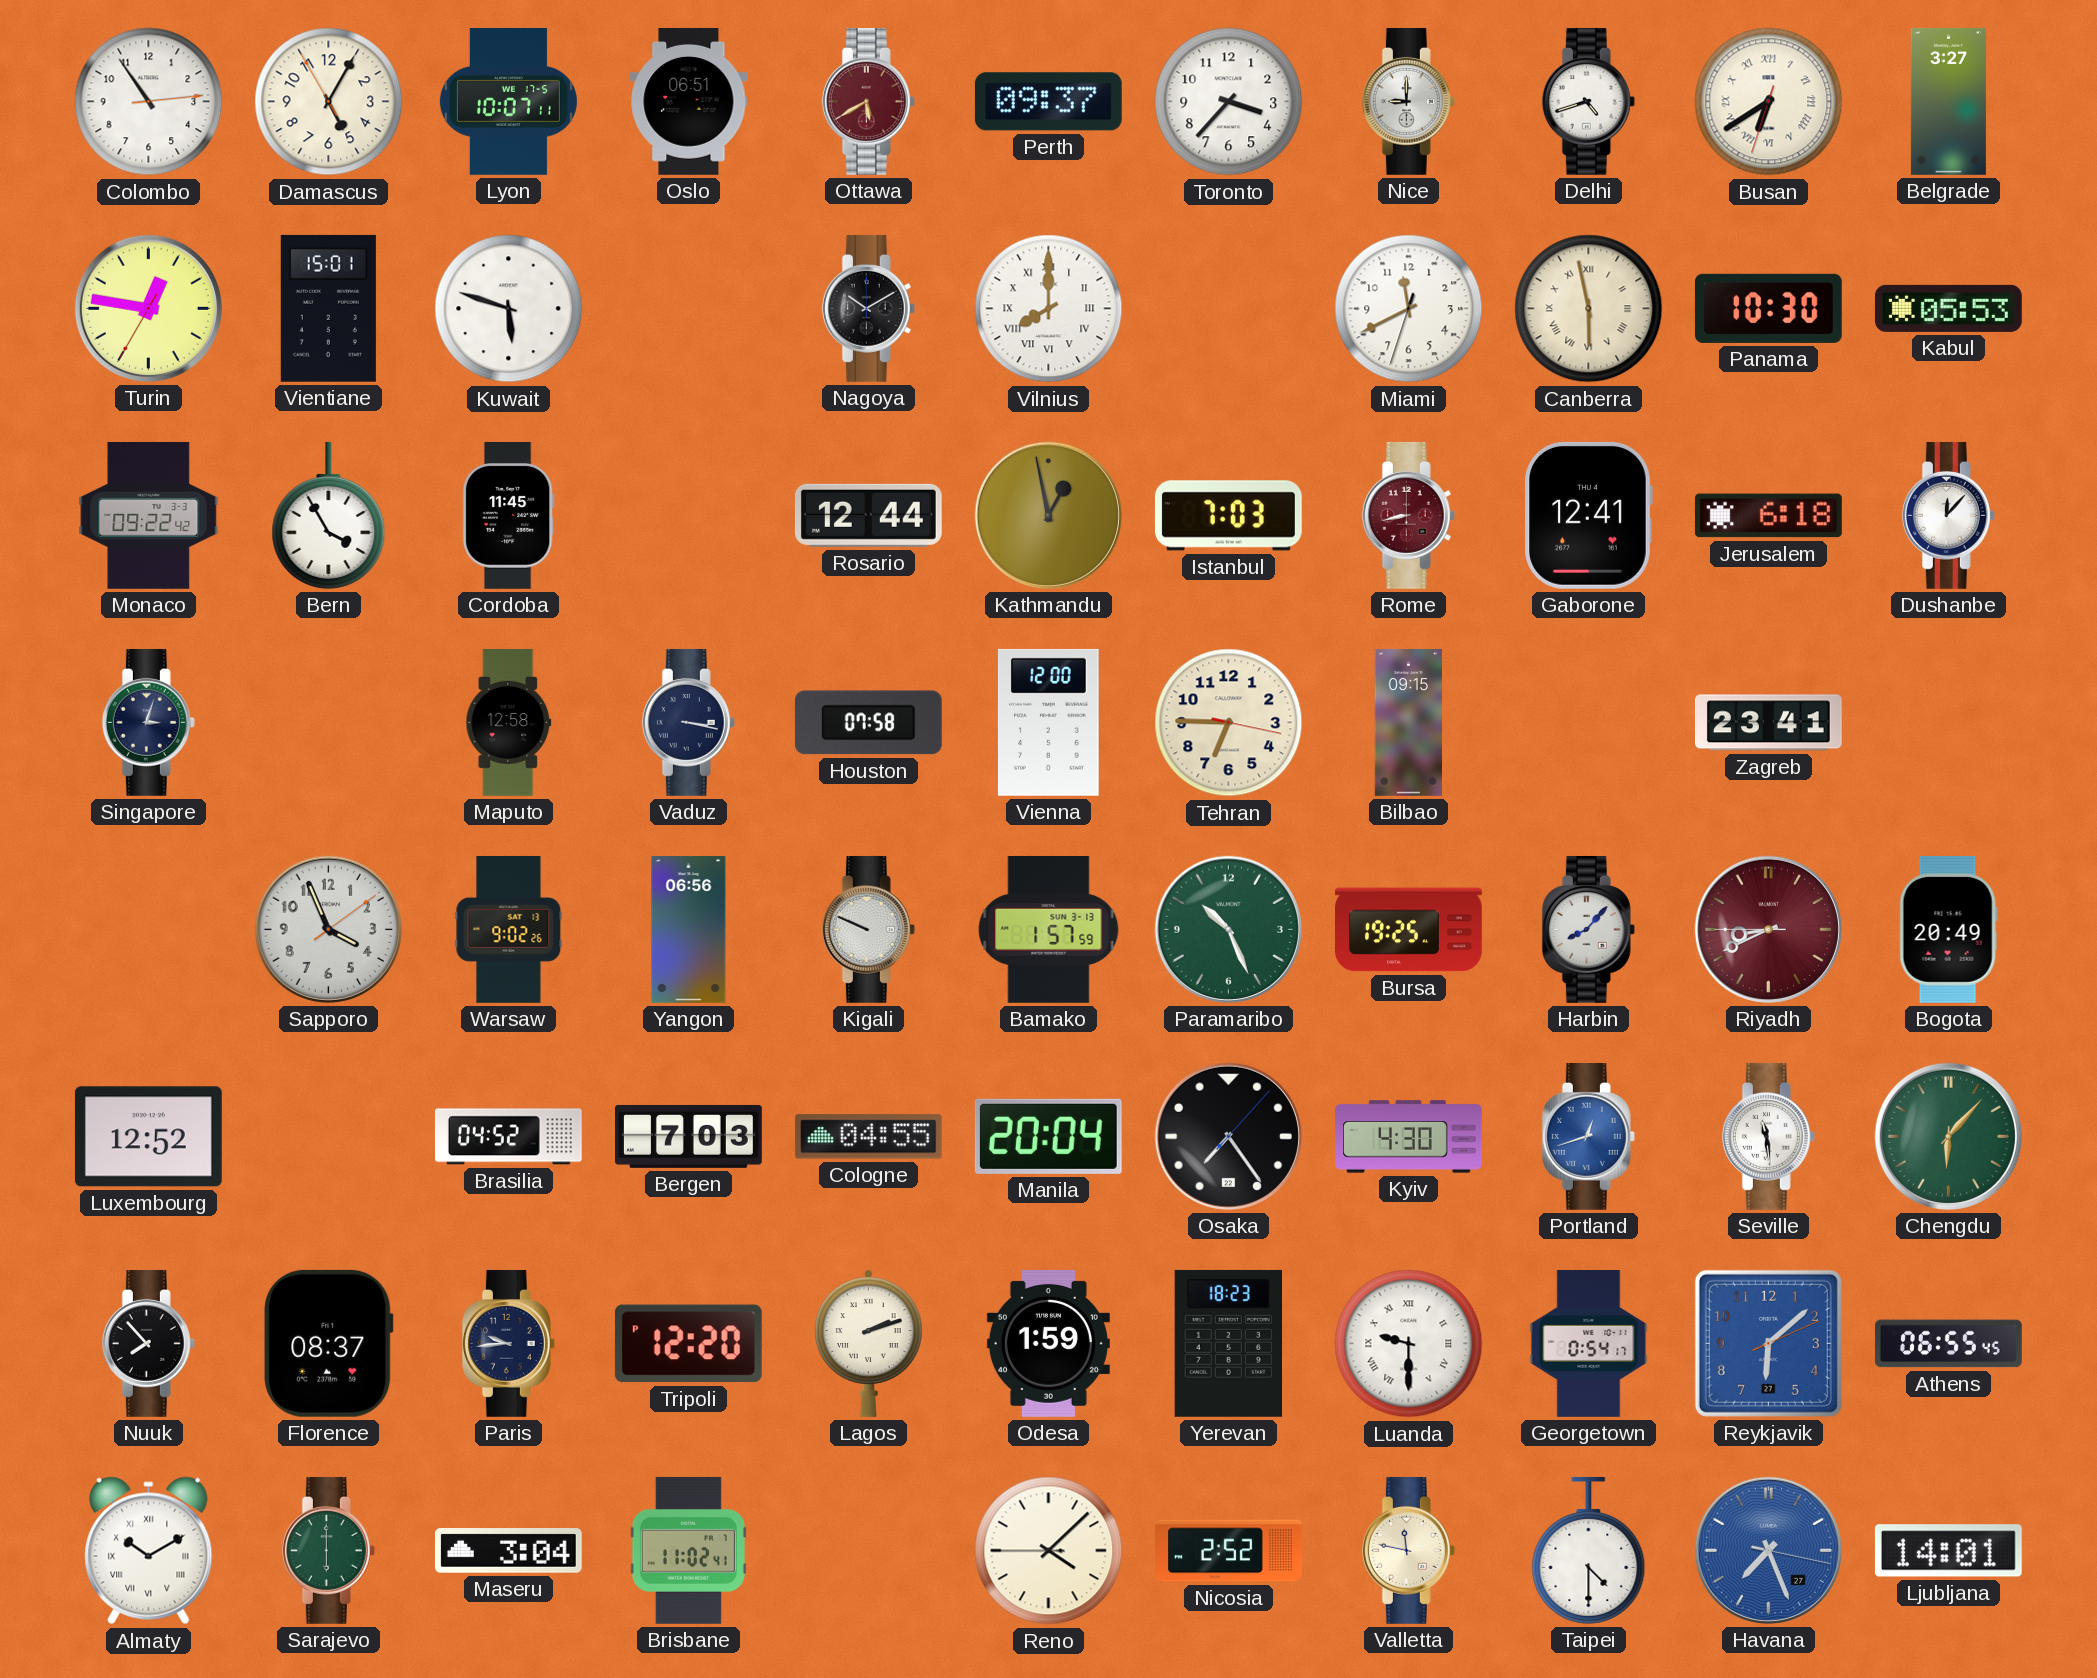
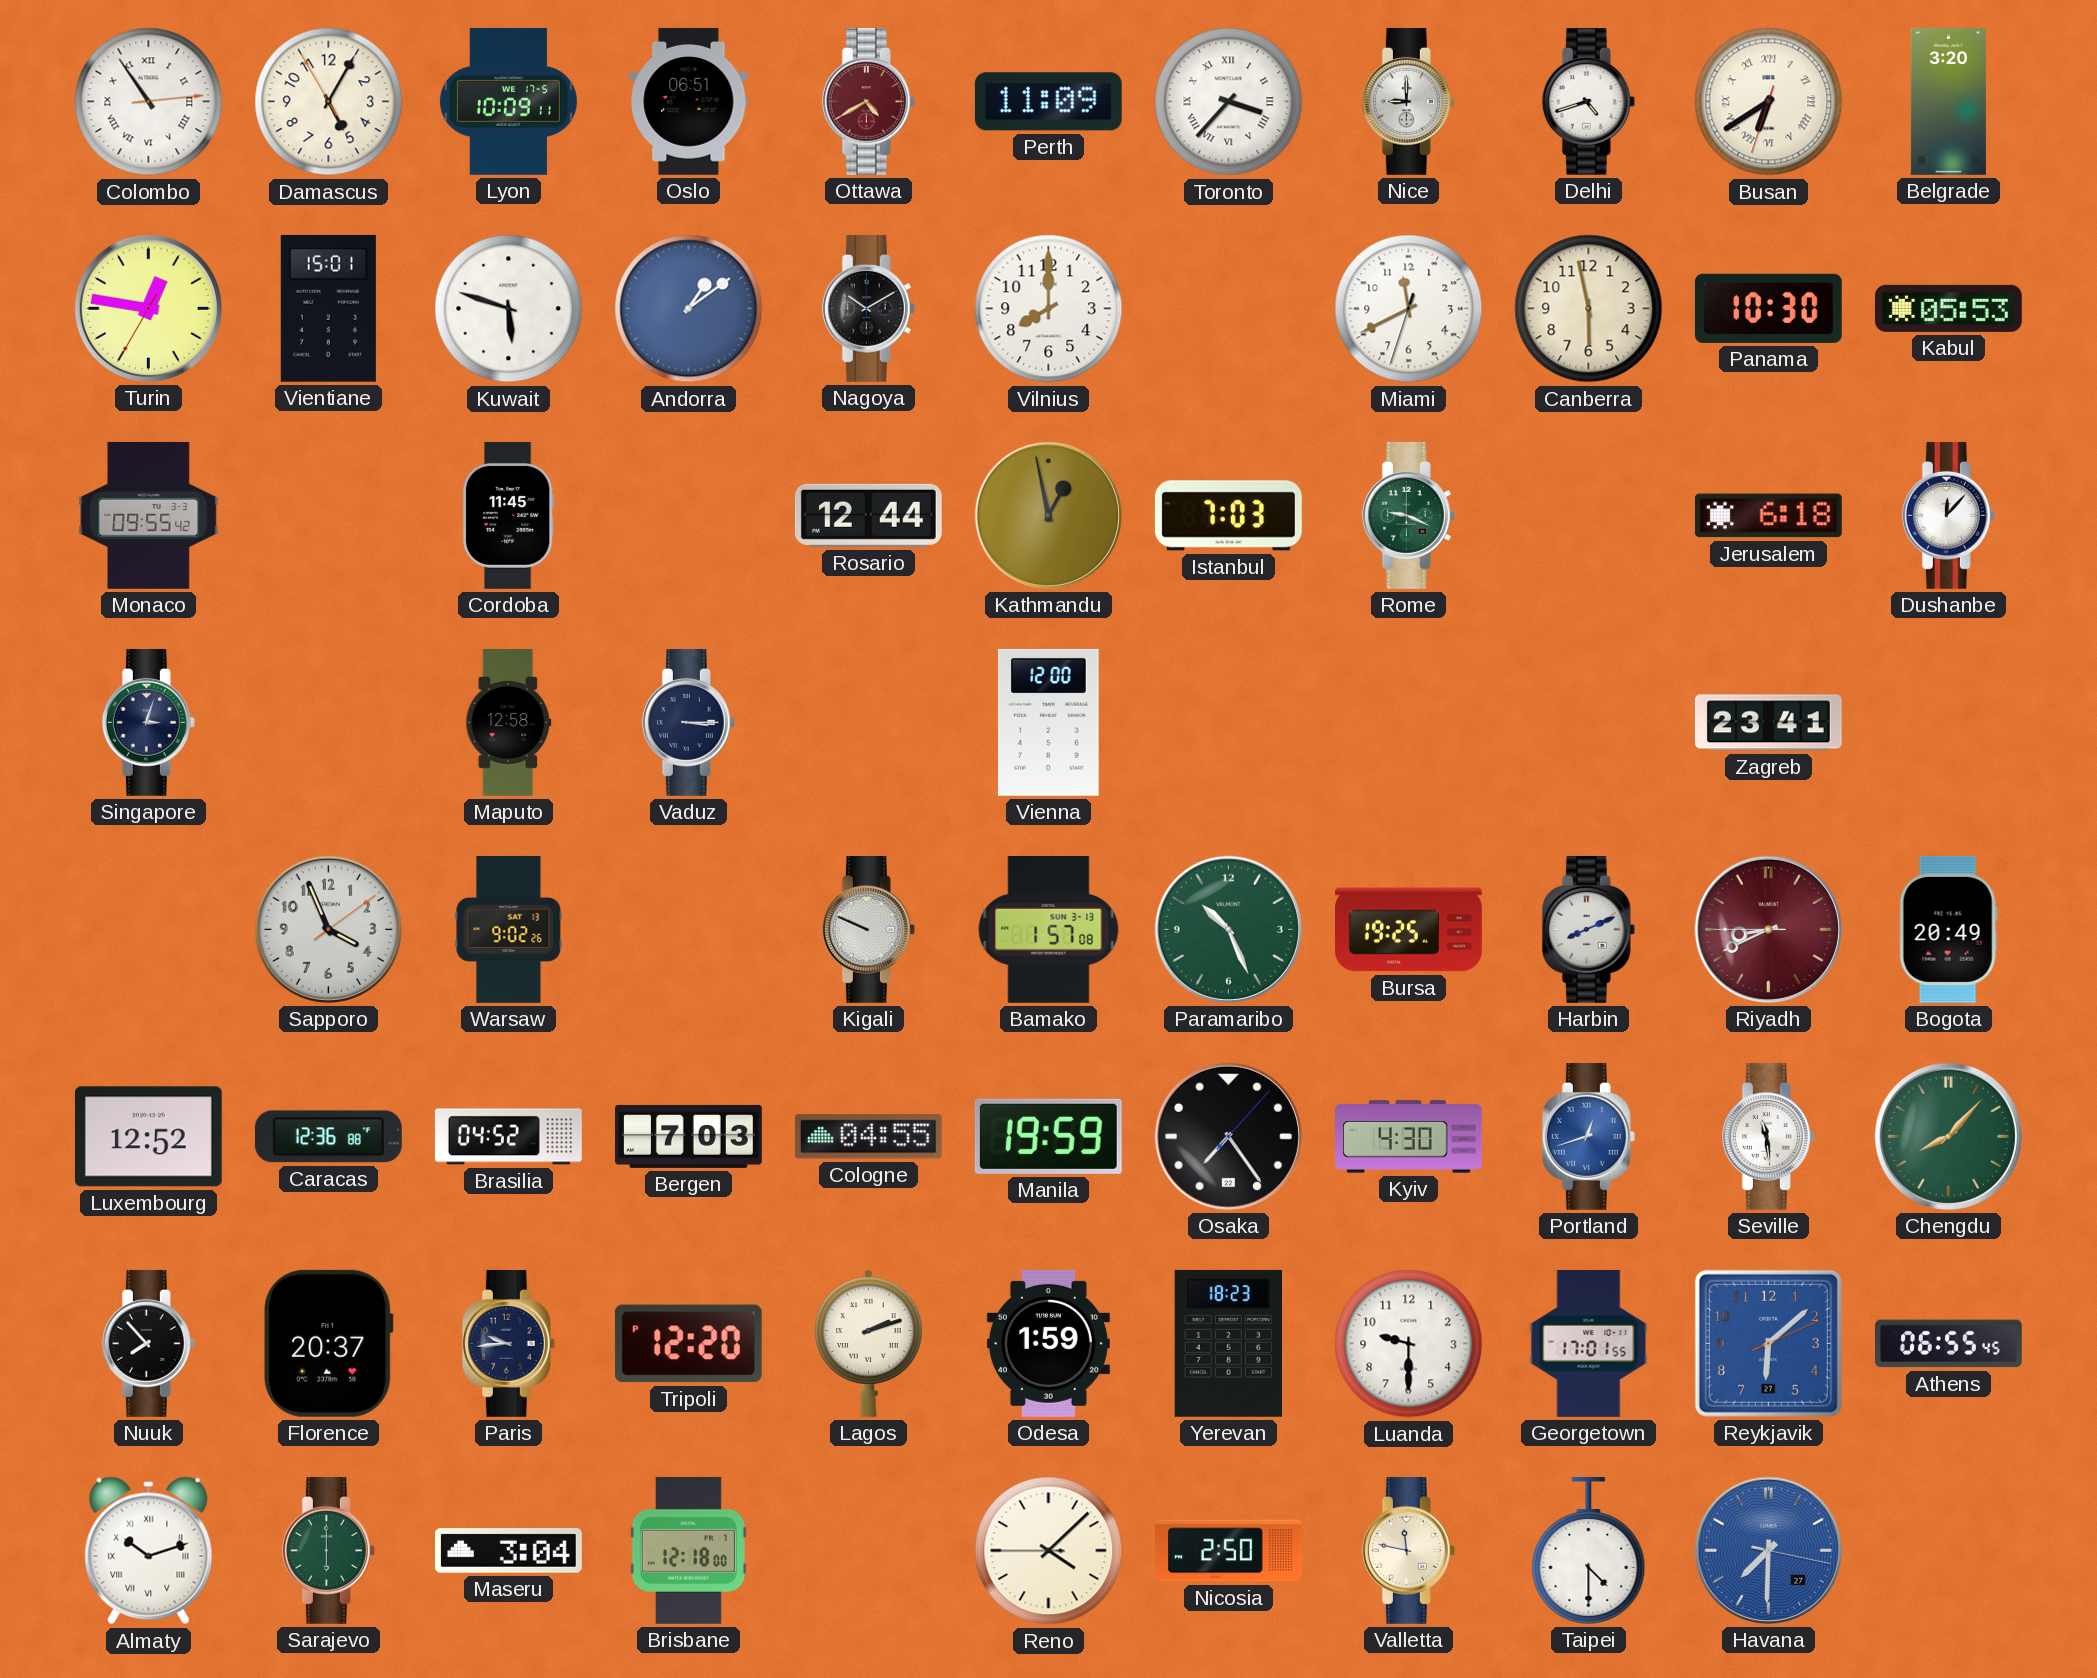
Colombo numerals: Arabic -> Roman
Lyon: 10:07 -> 10:09
Ottawa: 5:40 -> 4:40
Perth: 09:37 -> 11:09
Toronto numerals: Arabic -> Roman
Belgrade: 3:27 -> 3:20
Andorra: none -> 1:09
Vilnius numerals: Roman -> Arabic
Canberra numerals: Roman -> Arabic
Monaco: 09:22 -> 09:55
Bern: 3:55 -> none
Rome: 8:43 -> 9:19
Rome dial: burgundy -> green
Gaborone: 12:41 -> none
Vaduz: 3:17 -> 3:15
Houston: 07:58 -> none
Tehran: 6:45 -> none
Bilbao: 09:15 -> none
Yangon: 06:56 -> none
Bamako: 1:57:59 -> 1:57:08
Harbin: 8:07 -> 8:11
Caracas: none -> 12:36
Manila: 20:04 -> 19:59
Chengdu: 6:07 -> 8:07
Florence: 08:37 -> 20:37
Luanda numerals: Roman -> Arabic
Georgetown: 0:54 -> 17:01
Almaty: 10:10 -> 10:12
Brisbane: 11:02 -> 12:18
Nicosia: 2:52 -> 2:50
Havana: 7:26 -> 7:30
Ljubljana: 14:01 -> none
